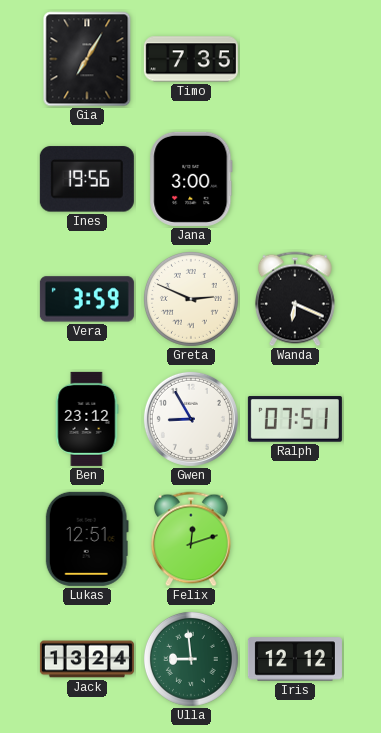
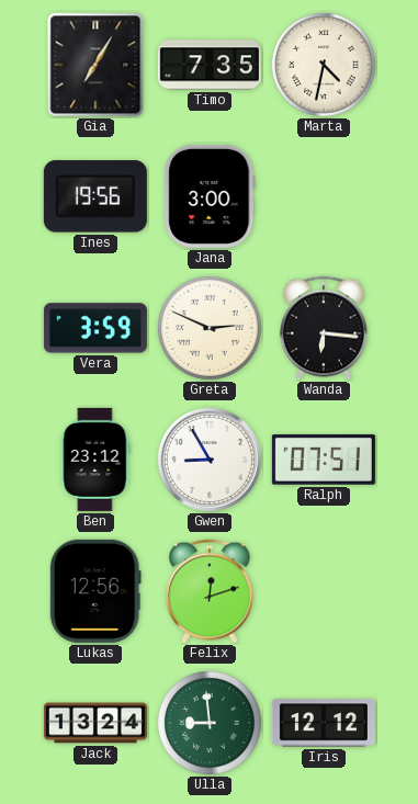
Marta: none -> 4:32
Wanda: 6:19 -> 6:16
Lukas: 12:51 -> 12:56
